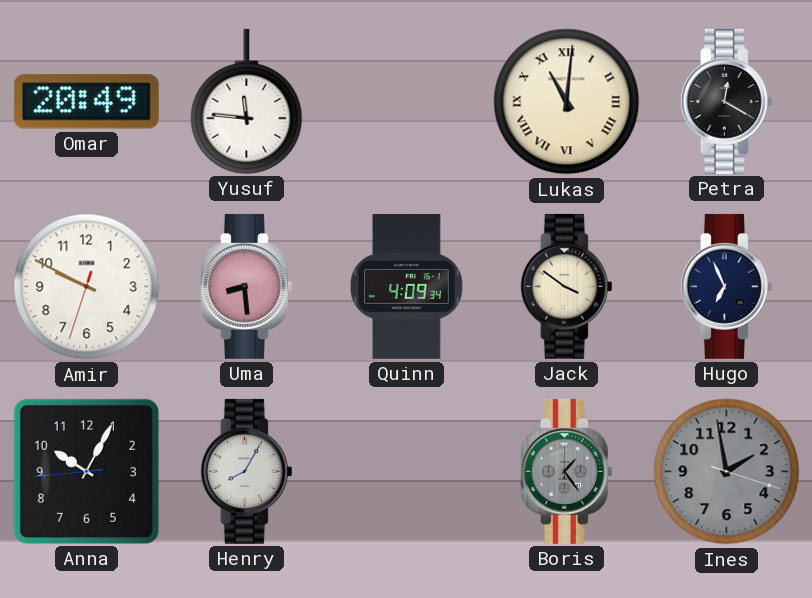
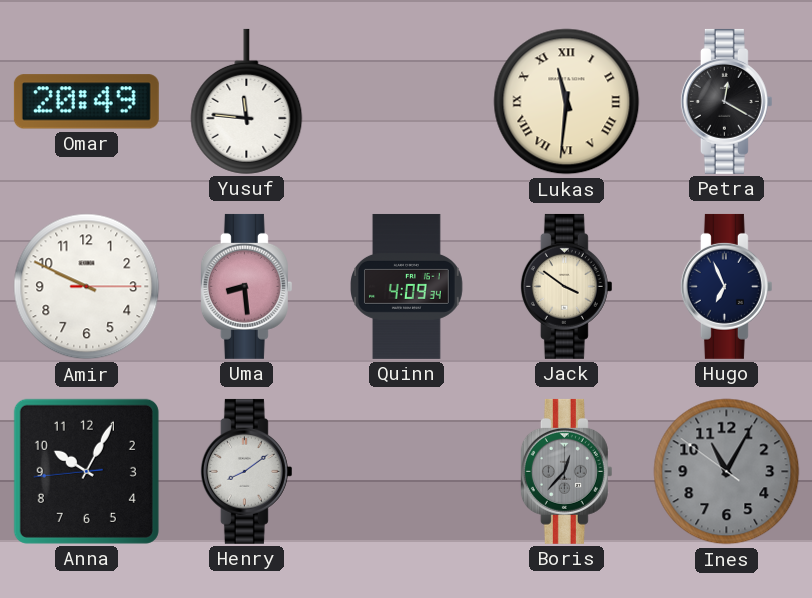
Lukas: 11:01 -> 11:31
Amir: 9:49:33 -> 9:49:15
Henry: 8:05 -> 8:09
Boris: 1:24 -> 12:37
Ines: 1:58 -> 11:04
